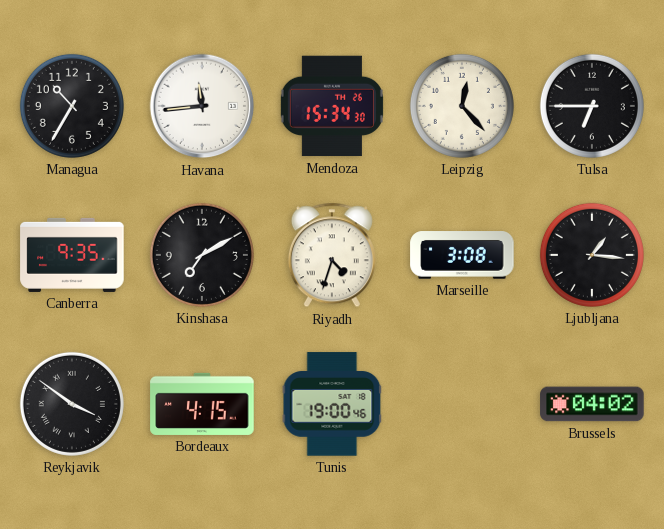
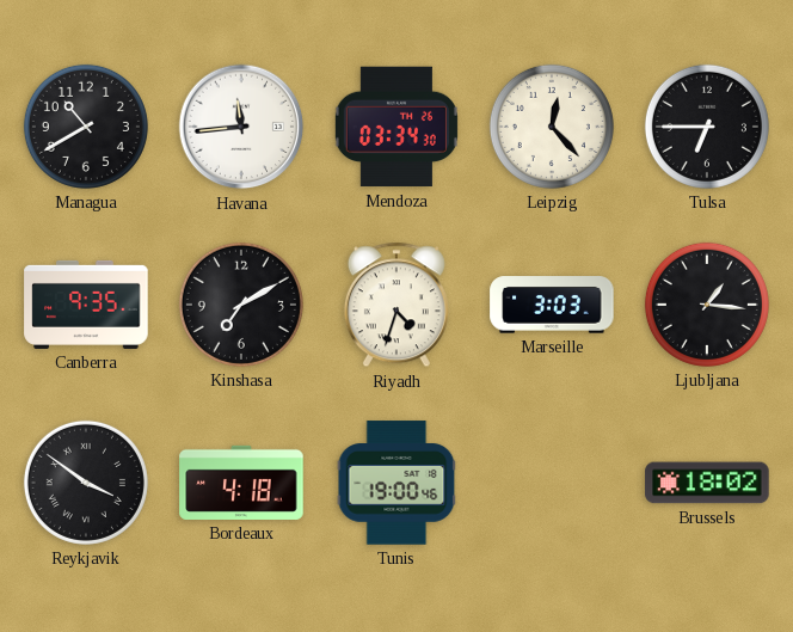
Managua: 10:35 -> 10:40
Mendoza: 15:34 -> 03:34
Marseille: 3:08 -> 3:03
Bordeaux: 4:15 -> 4:18
Brussels: 04:02 -> 18:02
